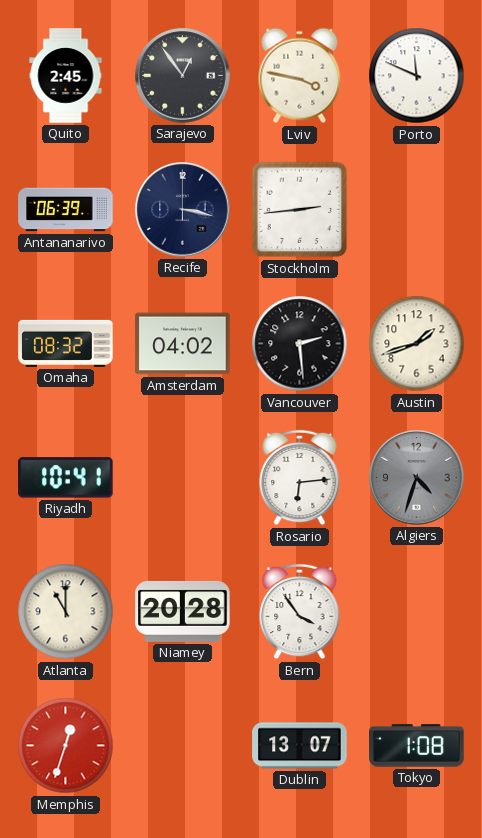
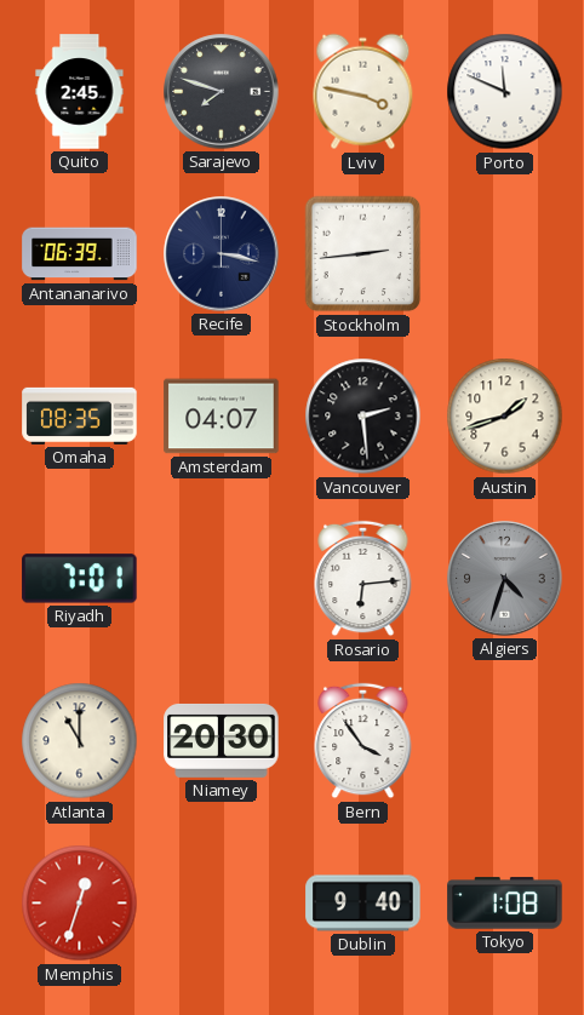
Sarajevo: 12:54 -> 7:48
Omaha: 08:32 -> 08:35
Amsterdam: 04:02 -> 04:07
Riyadh: 10:41 -> 7:01
Niamey: 20:28 -> 20:30
Dublin: 13:07 -> 9:40
